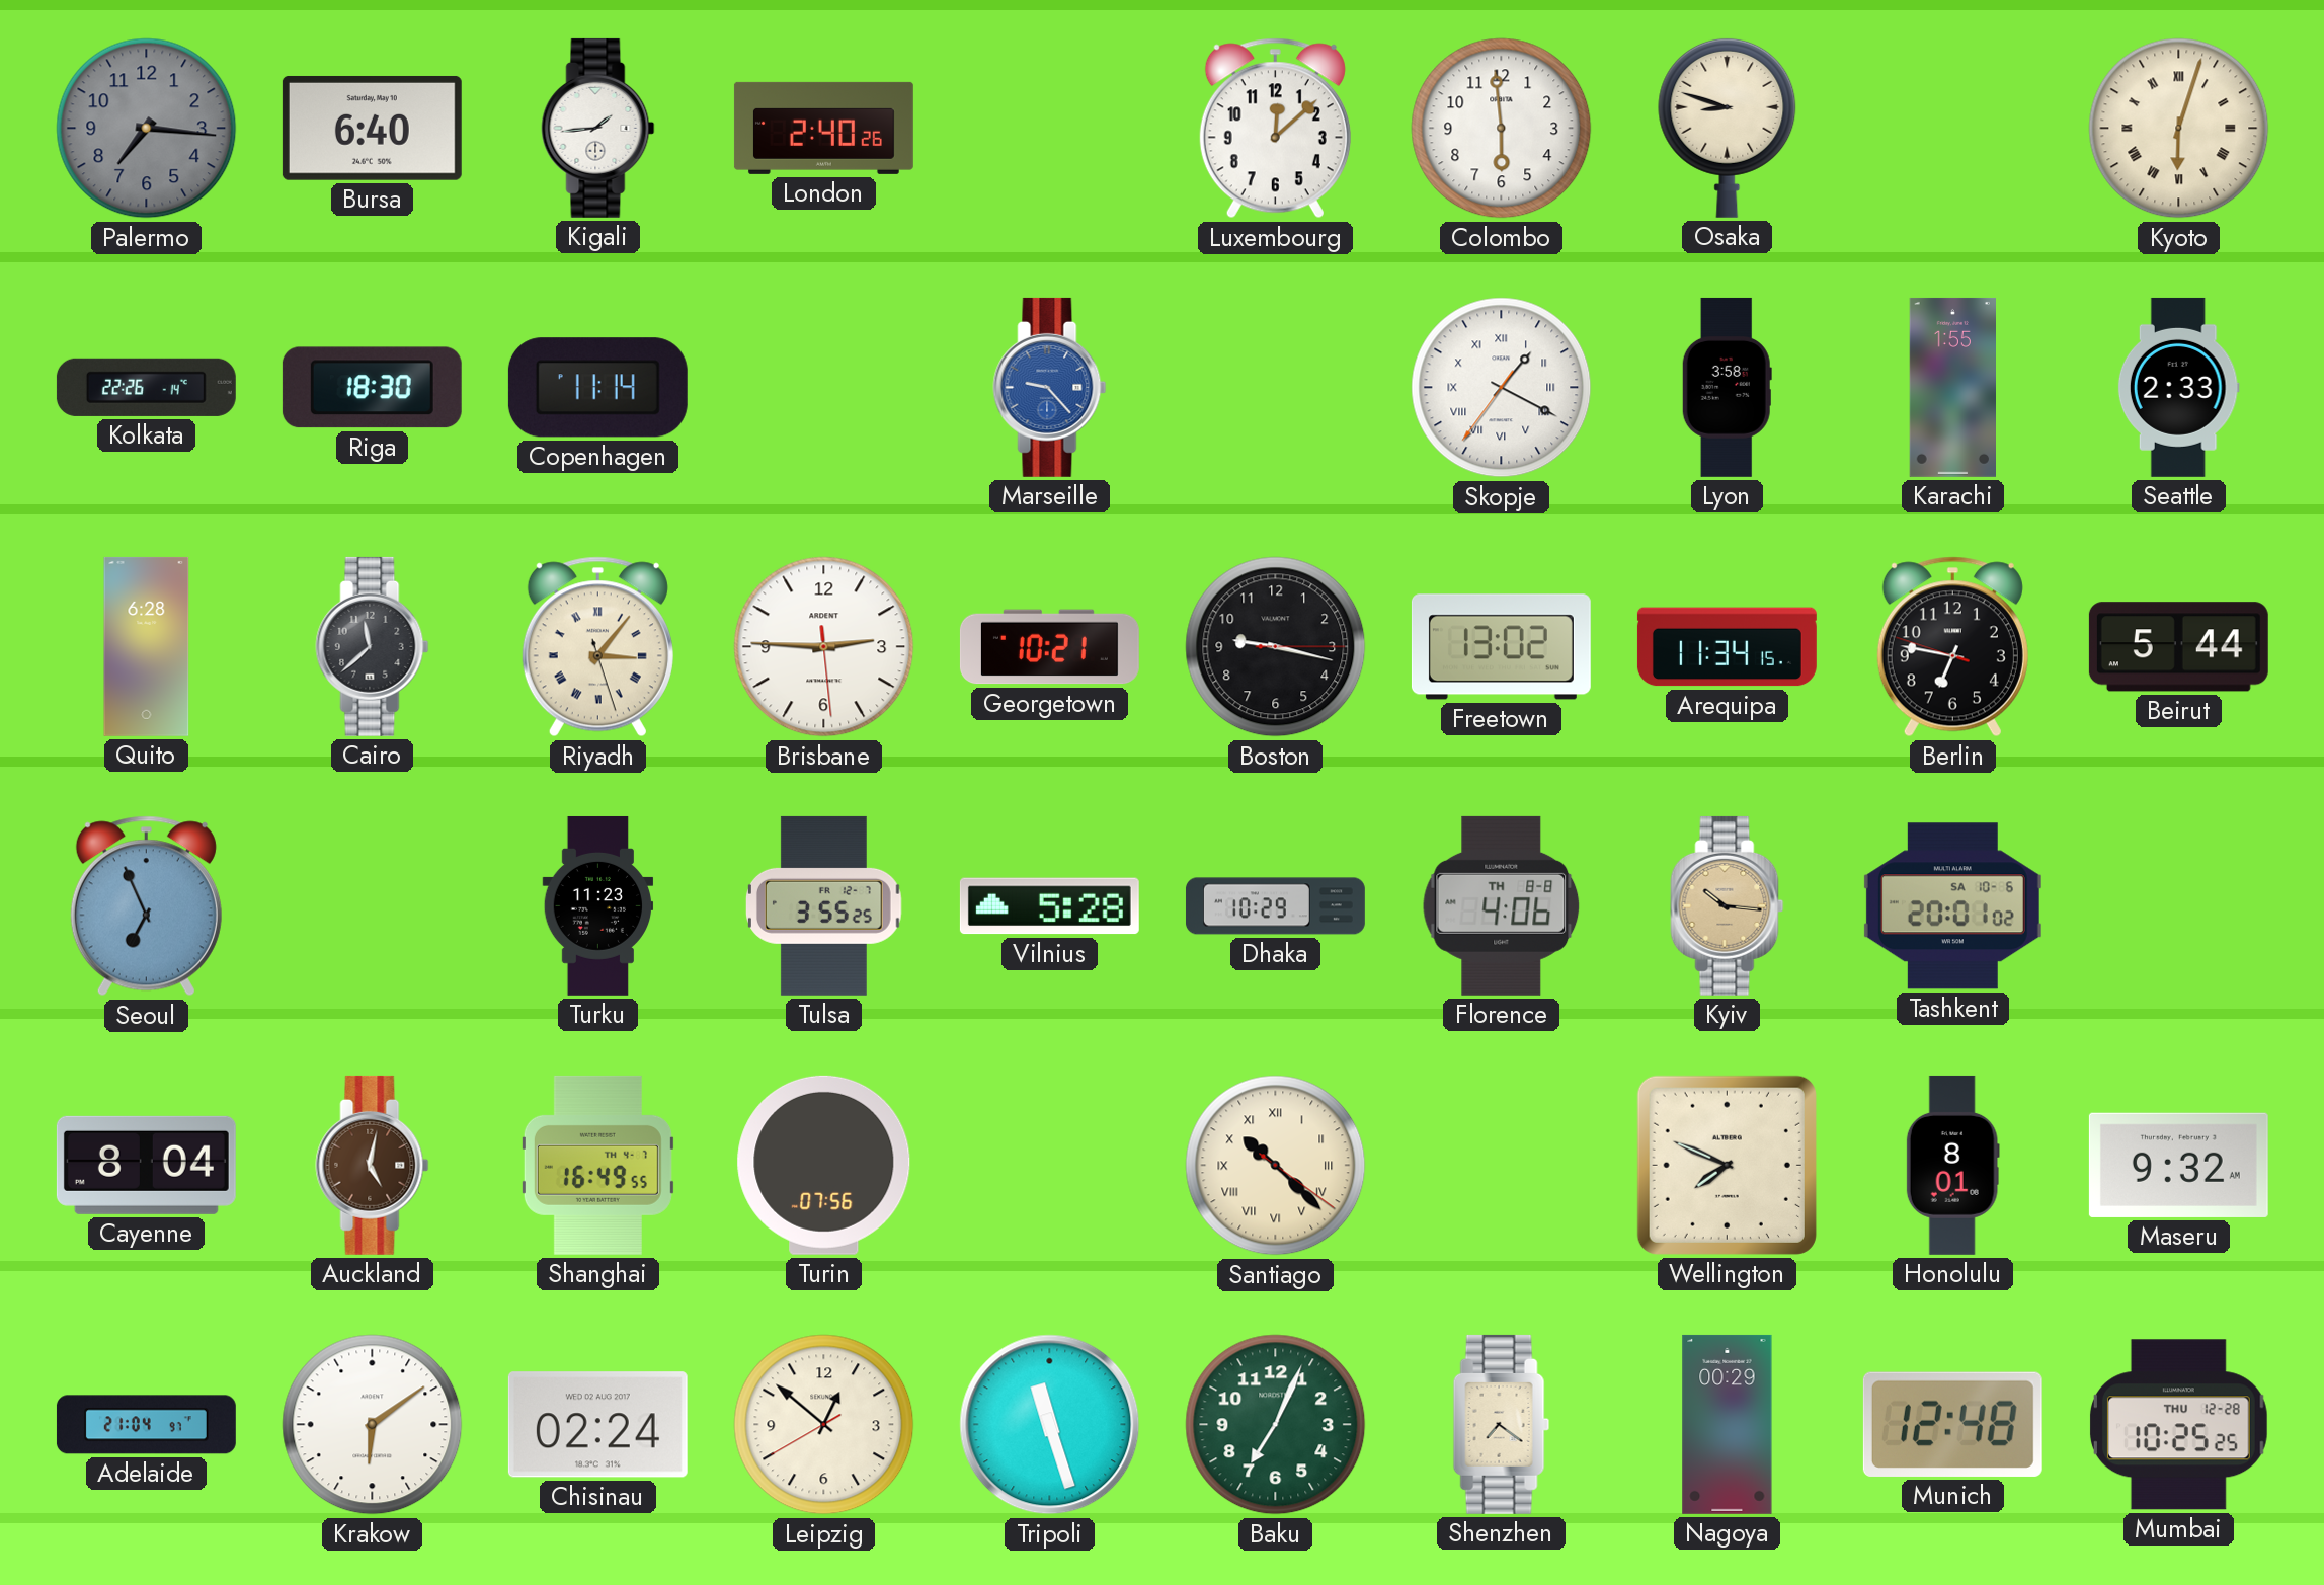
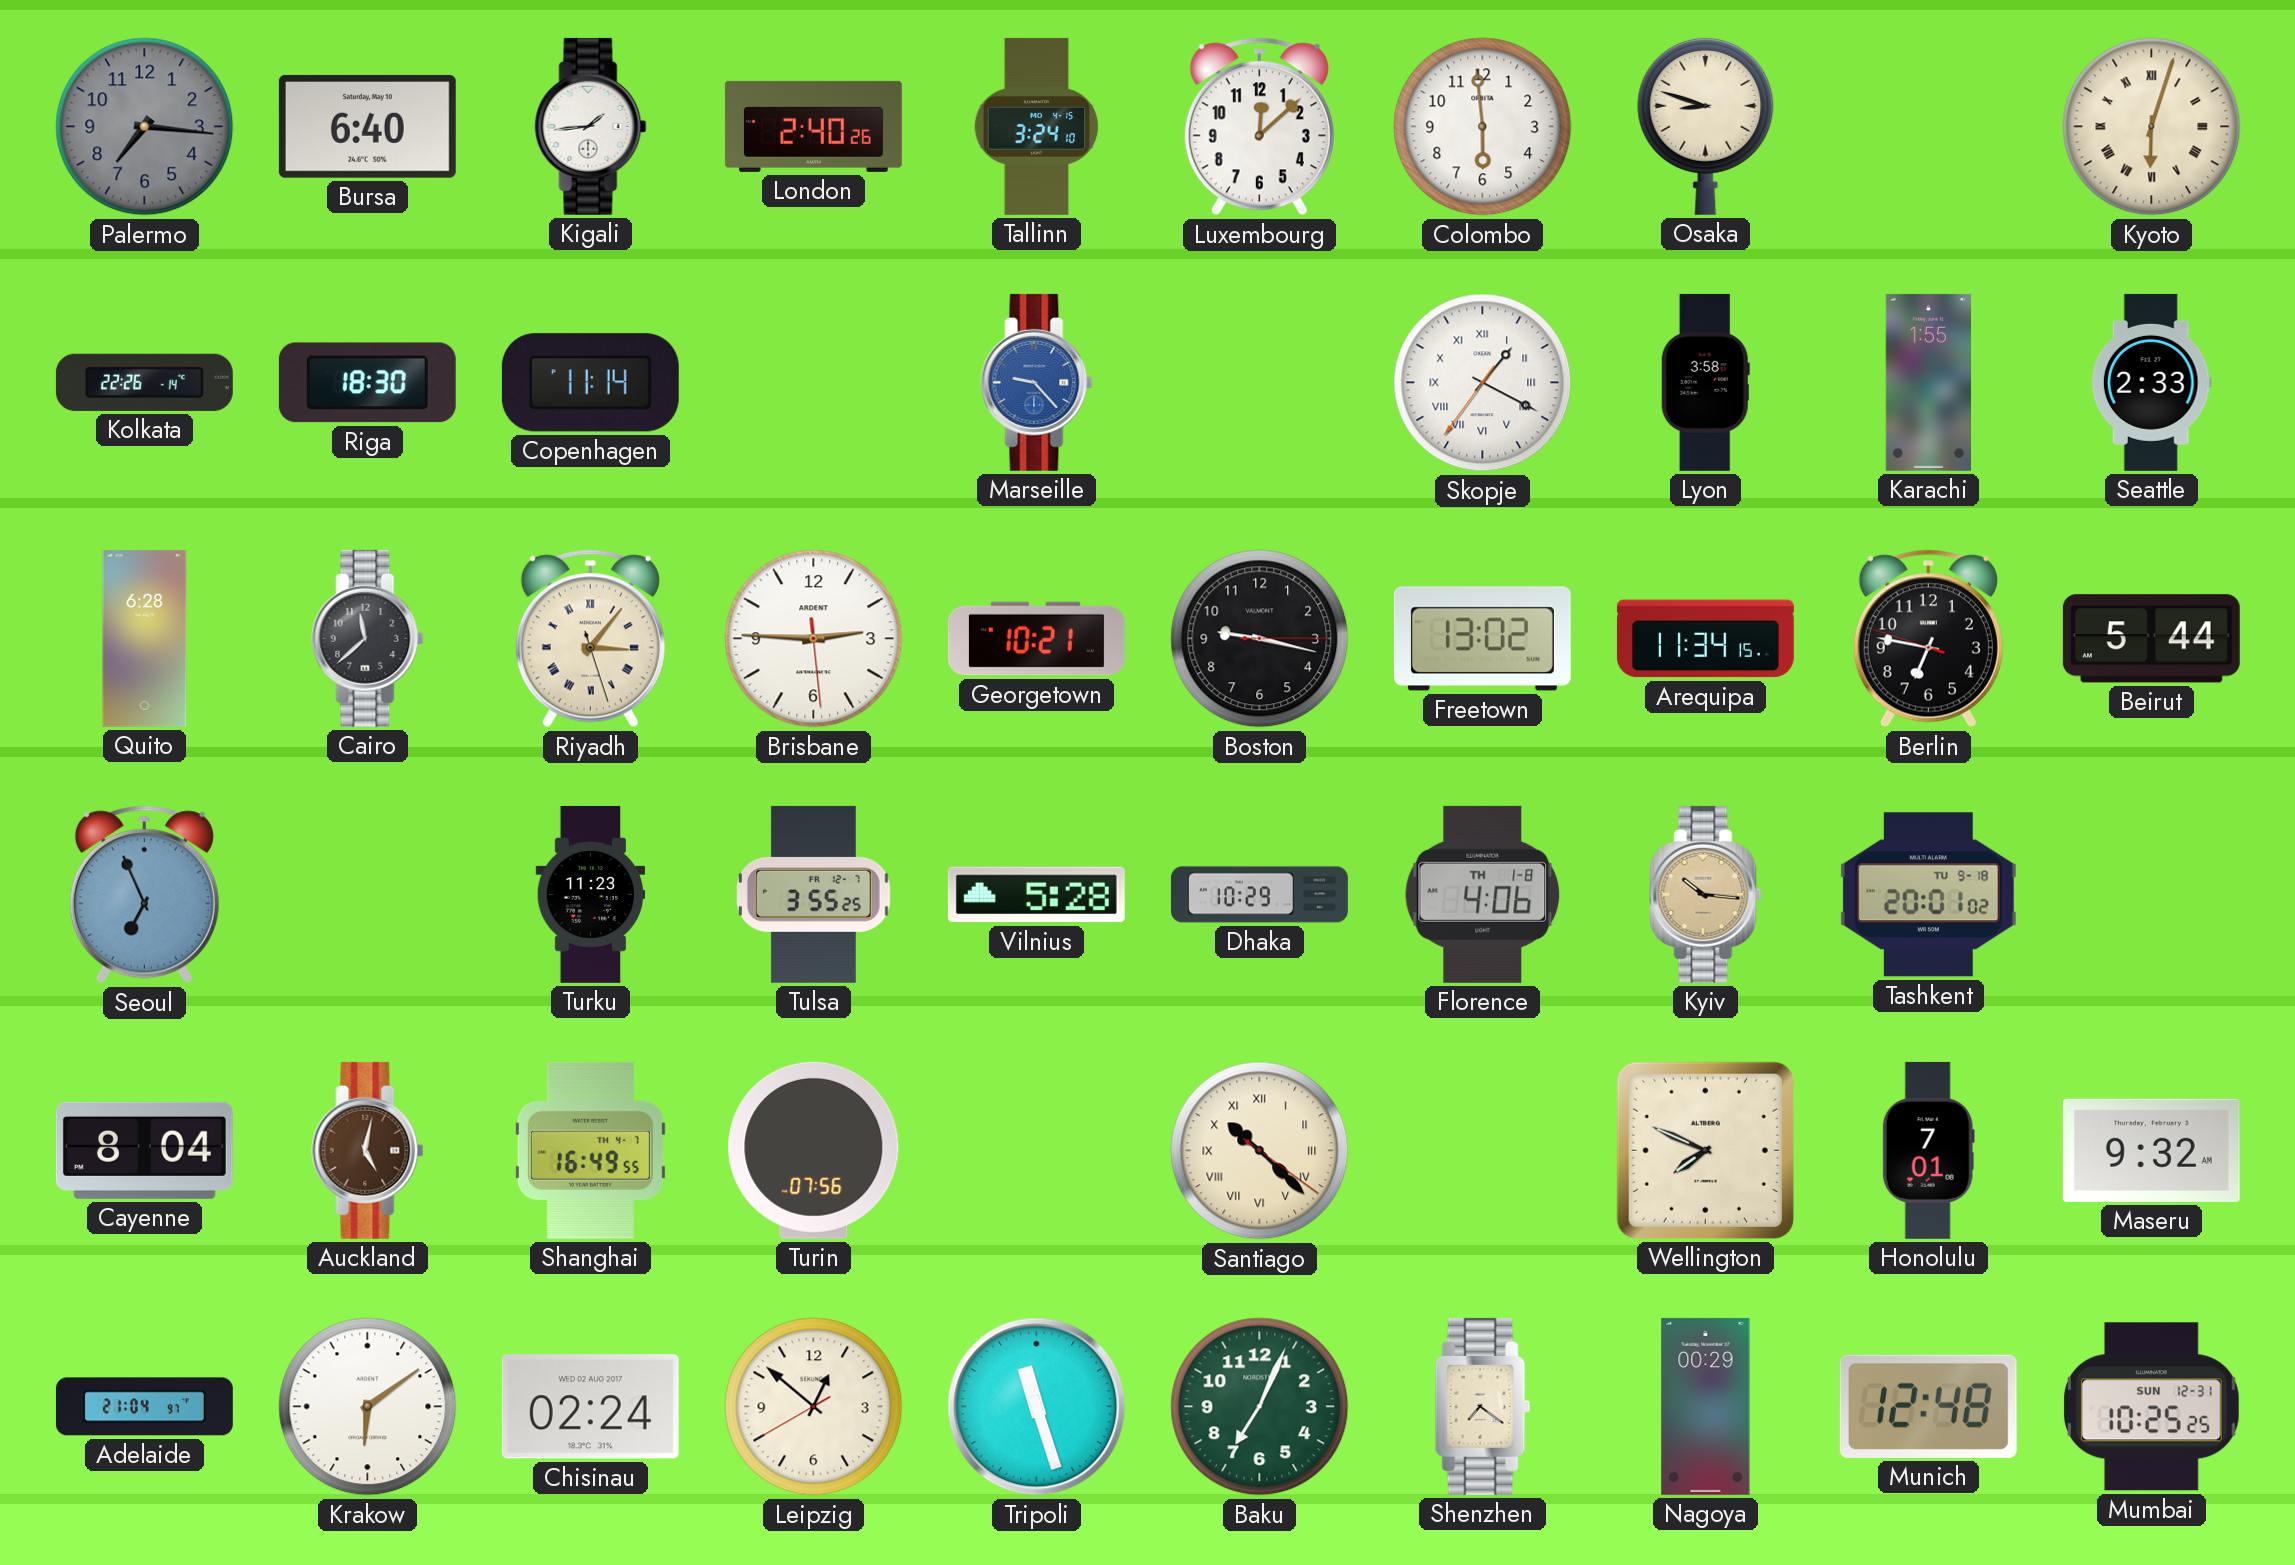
Tallinn: none -> 3:24
Florence date: TH 8-8 -> TH 1-8
Tashkent date: SA 10-6 -> TU 9-18
Honolulu: 8:01 -> 7:01
Mumbai date: THU 12-28 -> SUN 12-31
